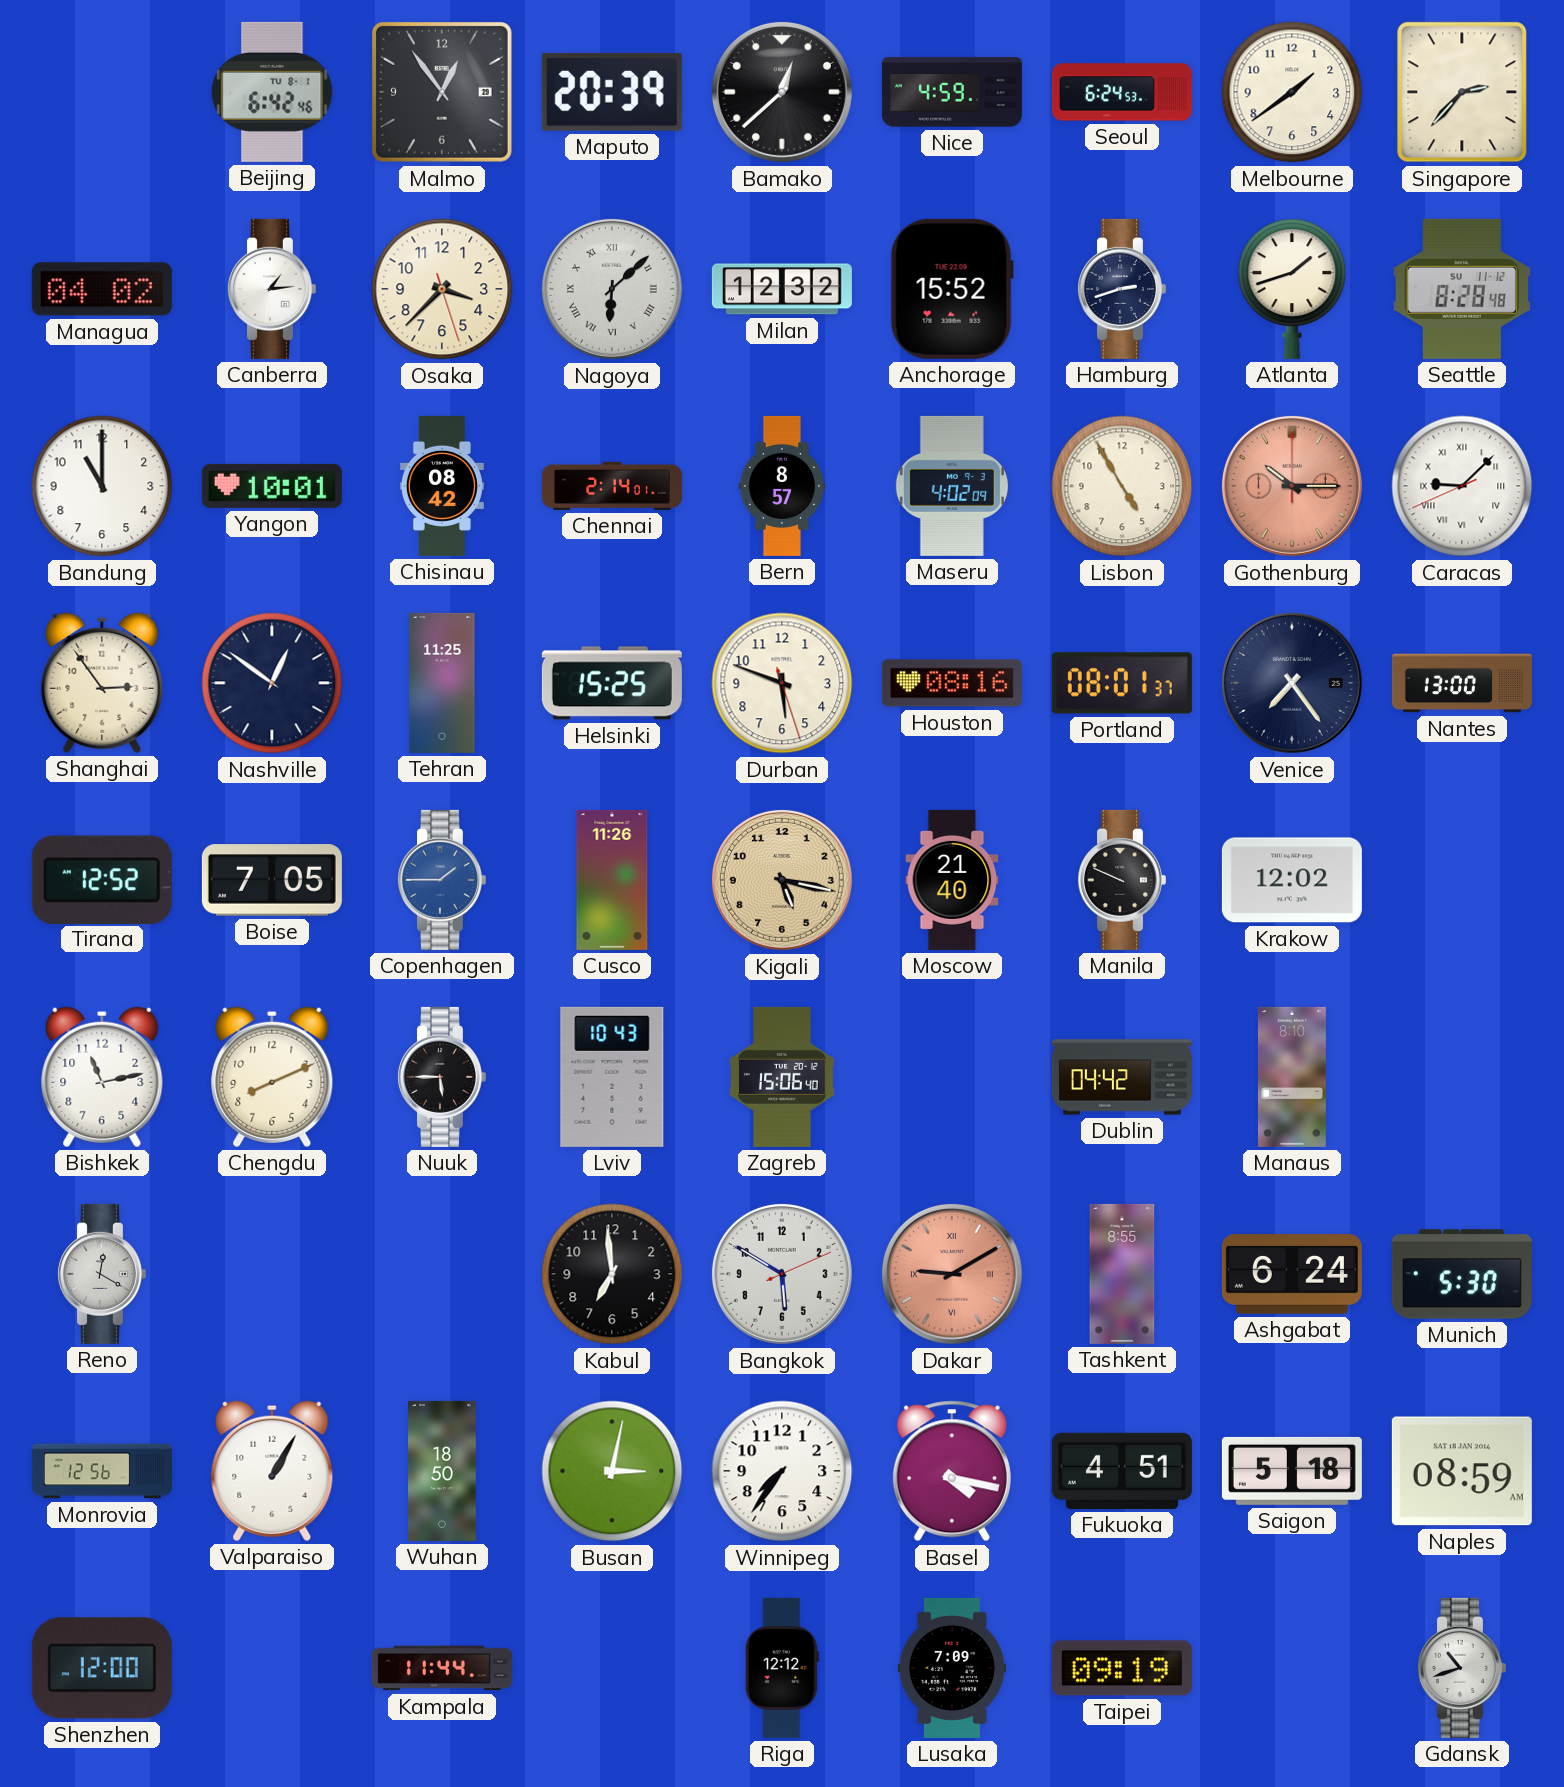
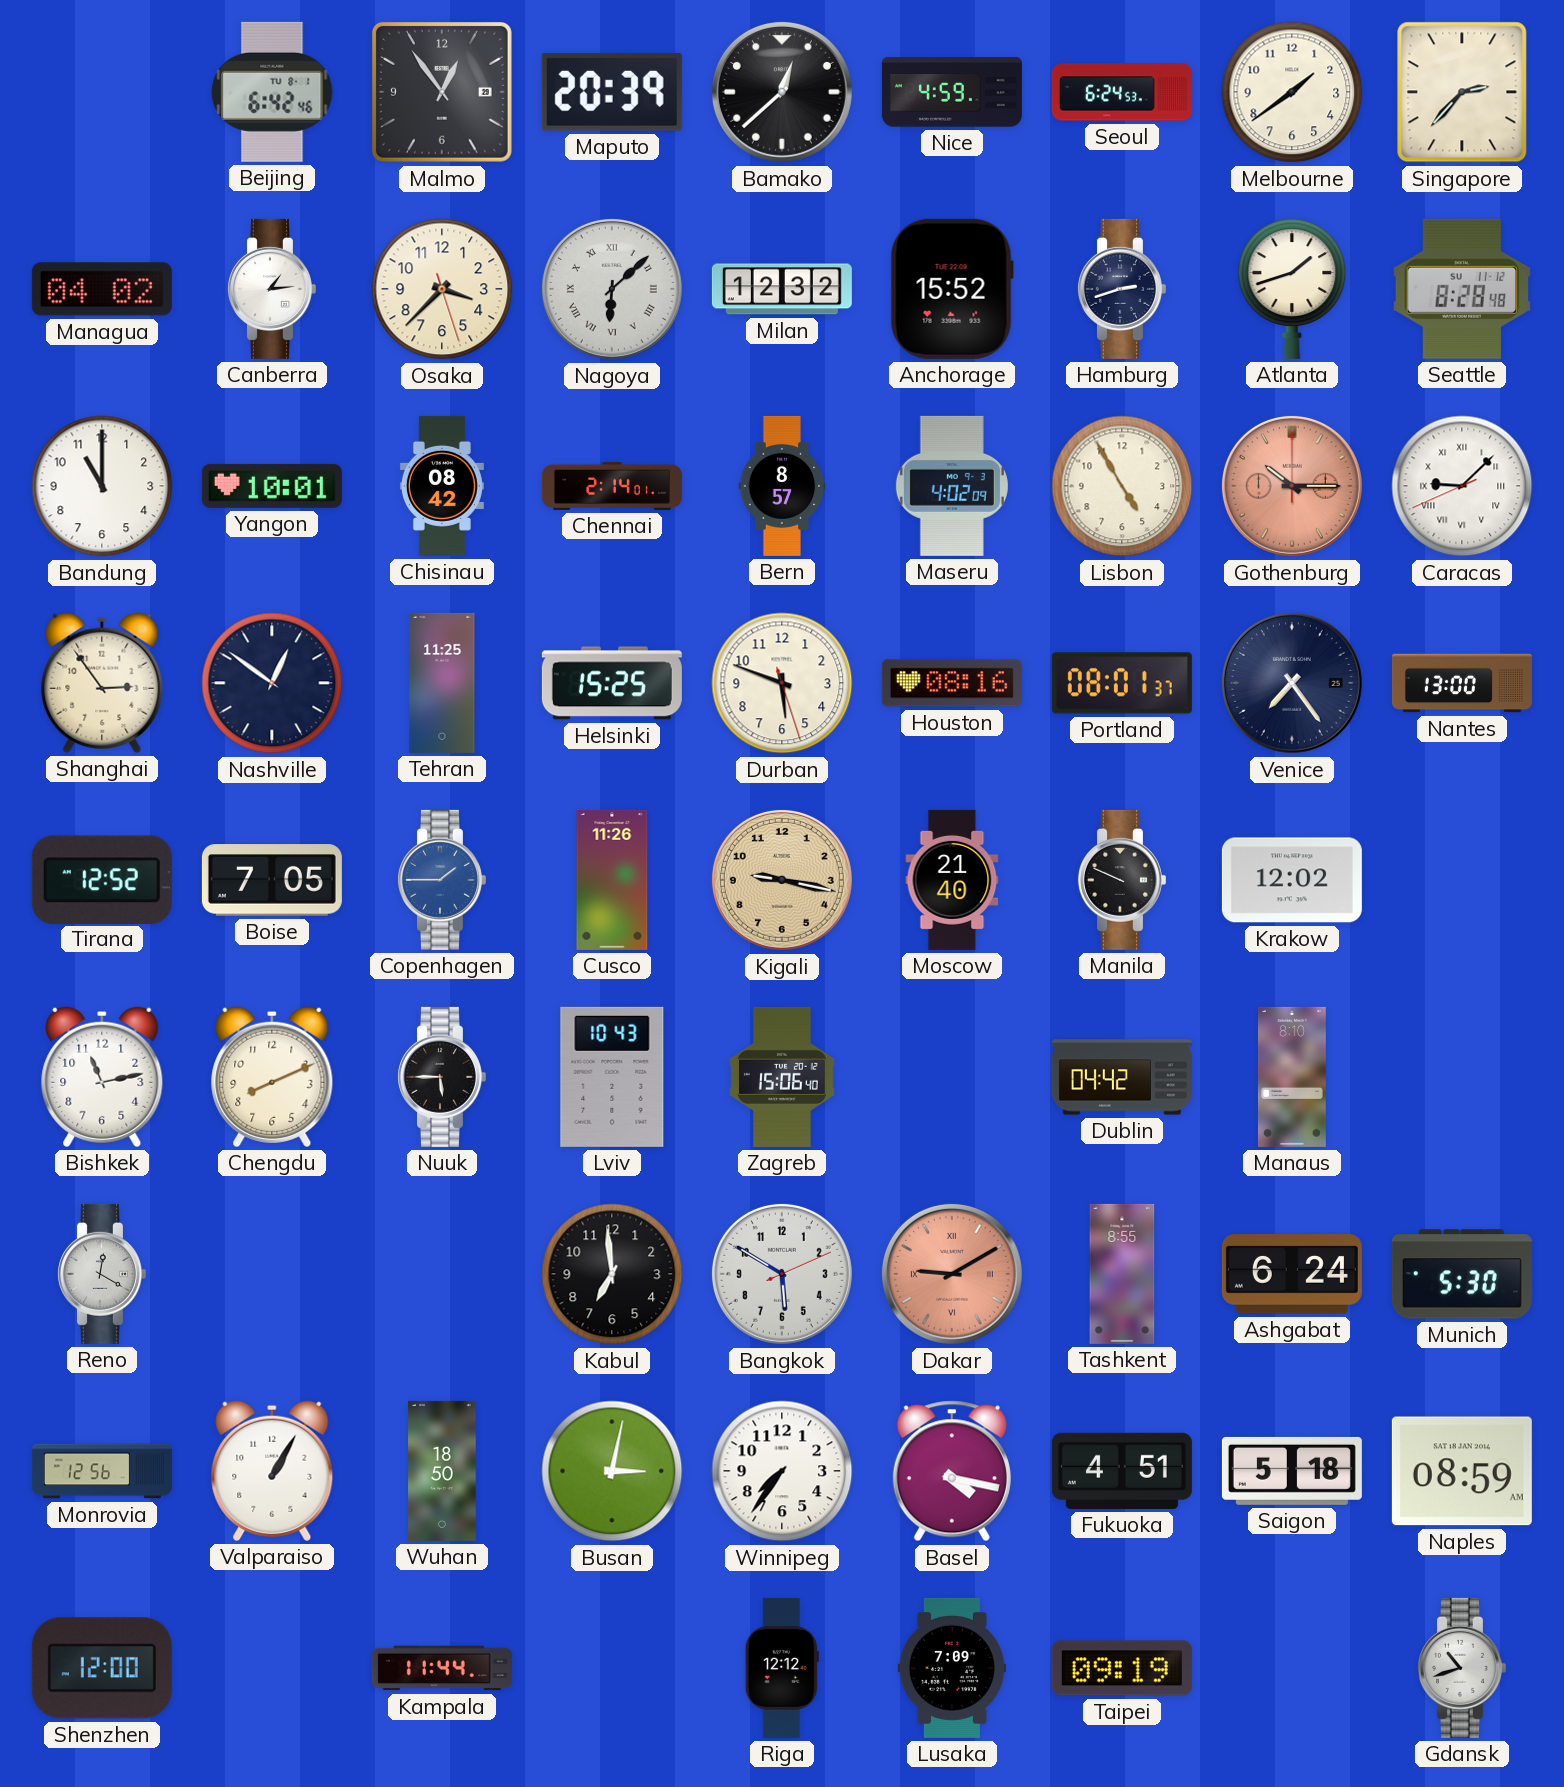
Kigali: 5:17 -> 9:17
